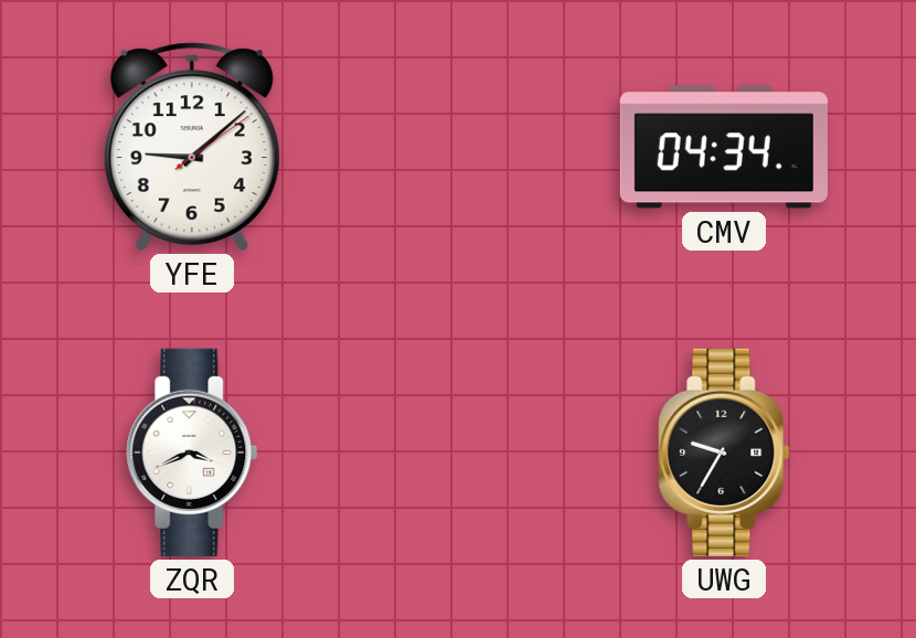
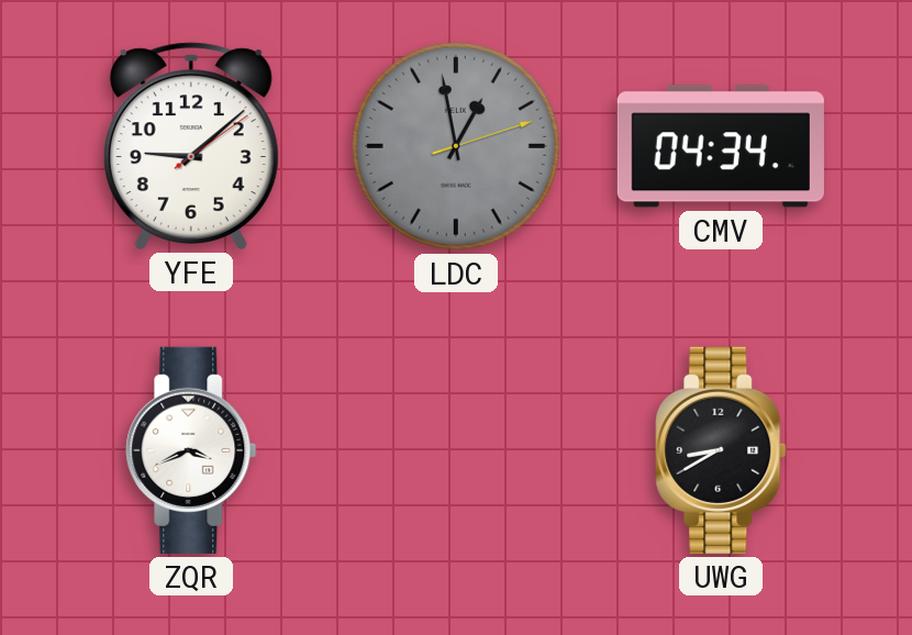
LDC: none -> 12:58
UWG: 9:35 -> 8:40
